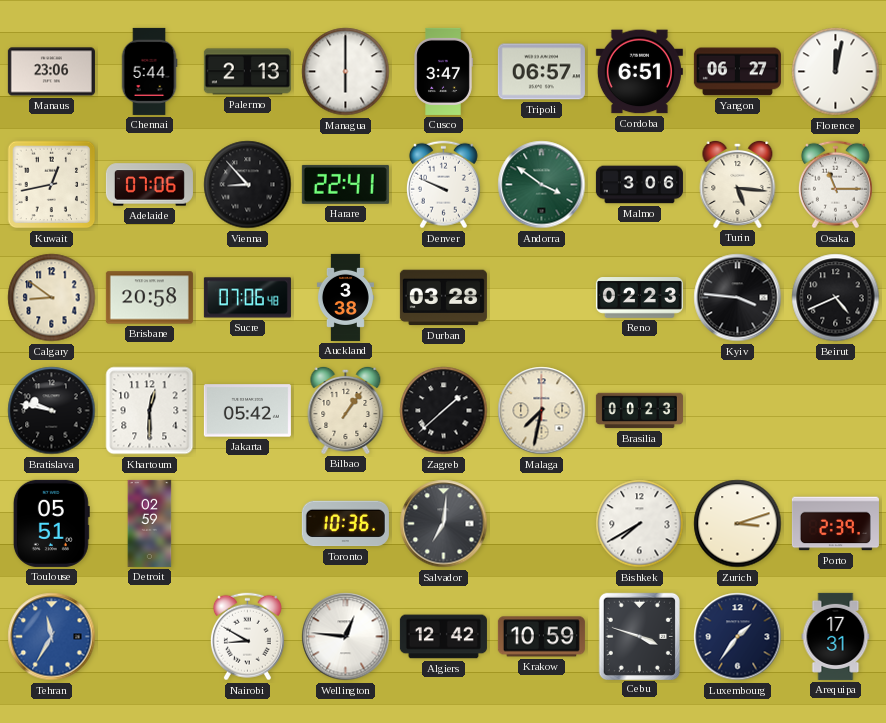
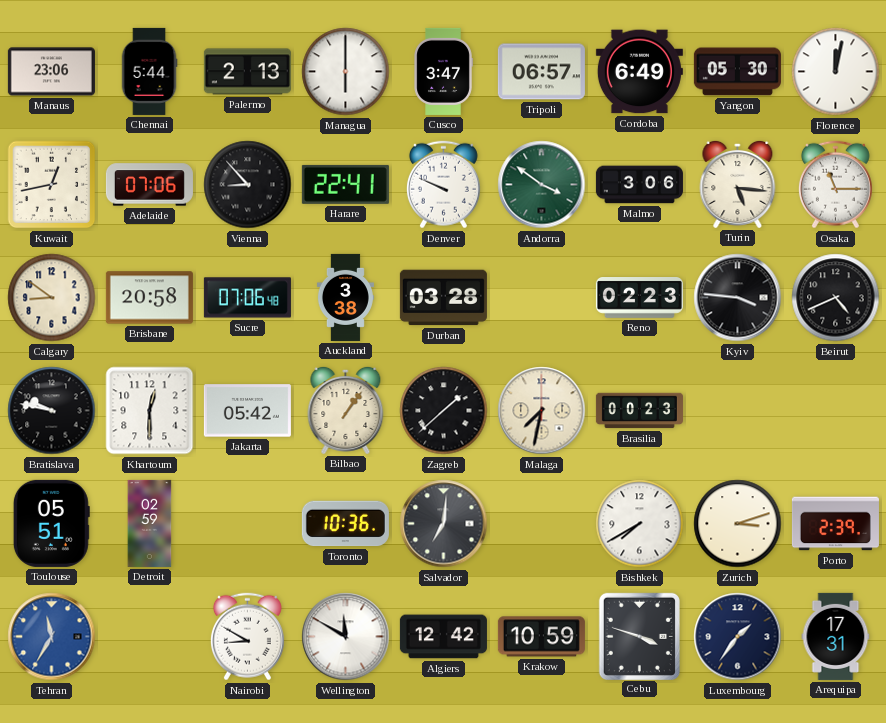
Cordoba: 6:51 -> 6:49
Yangon: 06:27 -> 05:30
Wellington: 12:46 -> 11:50
